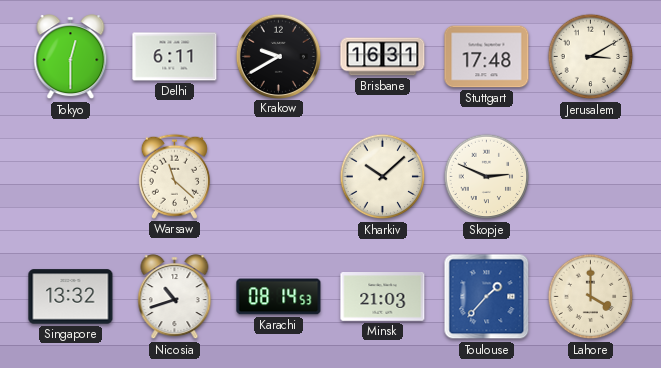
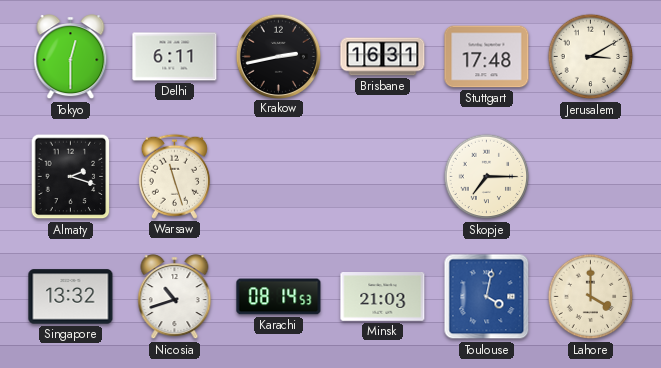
Krakow: 9:40 -> 2:43
Almaty: none -> 2:18
Warsaw: 11:22 -> 11:27
Kharkiv: 10:08 -> none
Skopje: 2:49 -> 7:15
Toulouse: 1:37 -> 4:02
